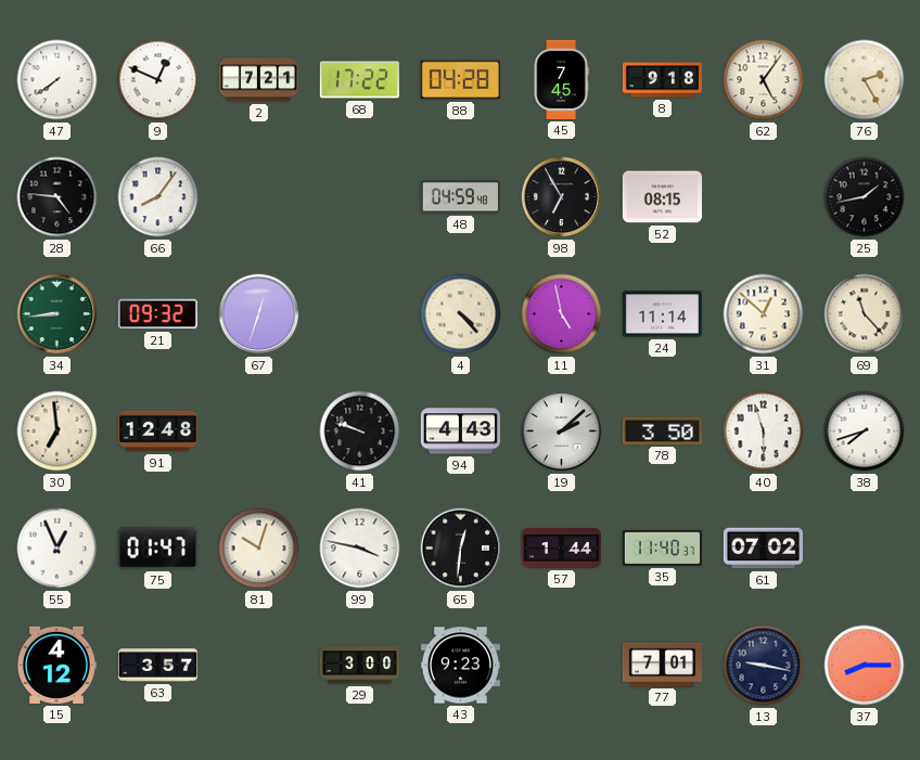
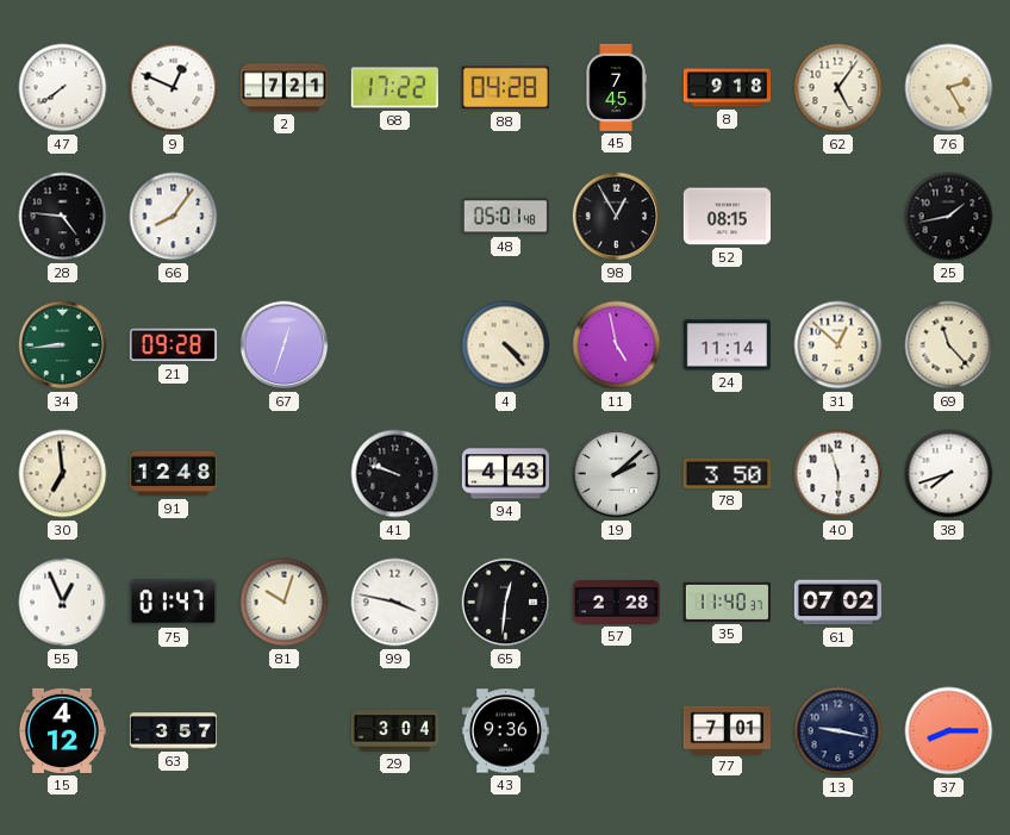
48: 04:59 -> 05:01
98: 6:55 -> 12:55
21: 09:32 -> 09:28
57: 1:44 -> 2:28
29: 3:00 -> 3:04
43: 9:23 -> 9:36
